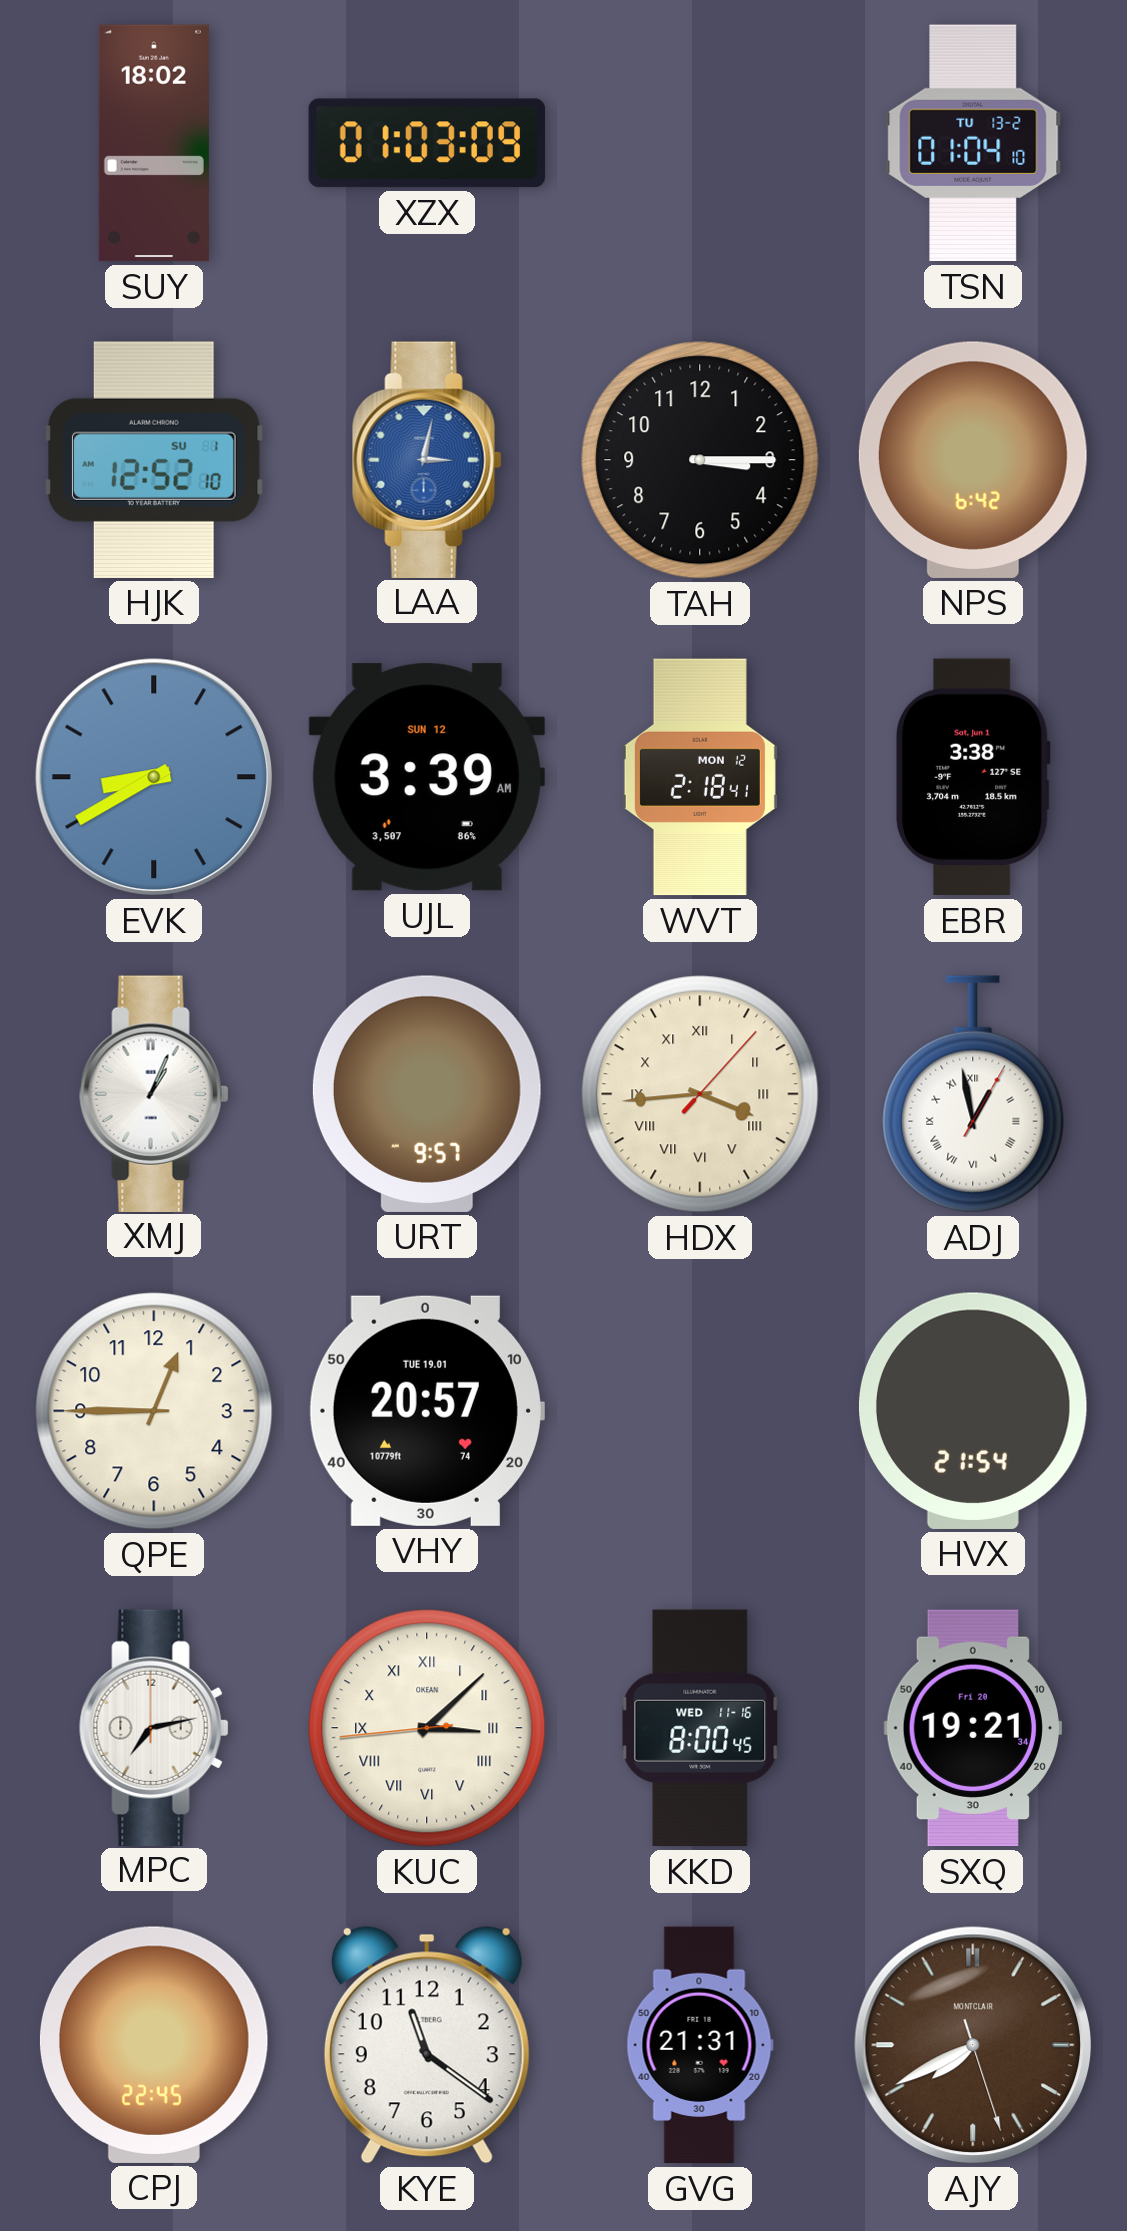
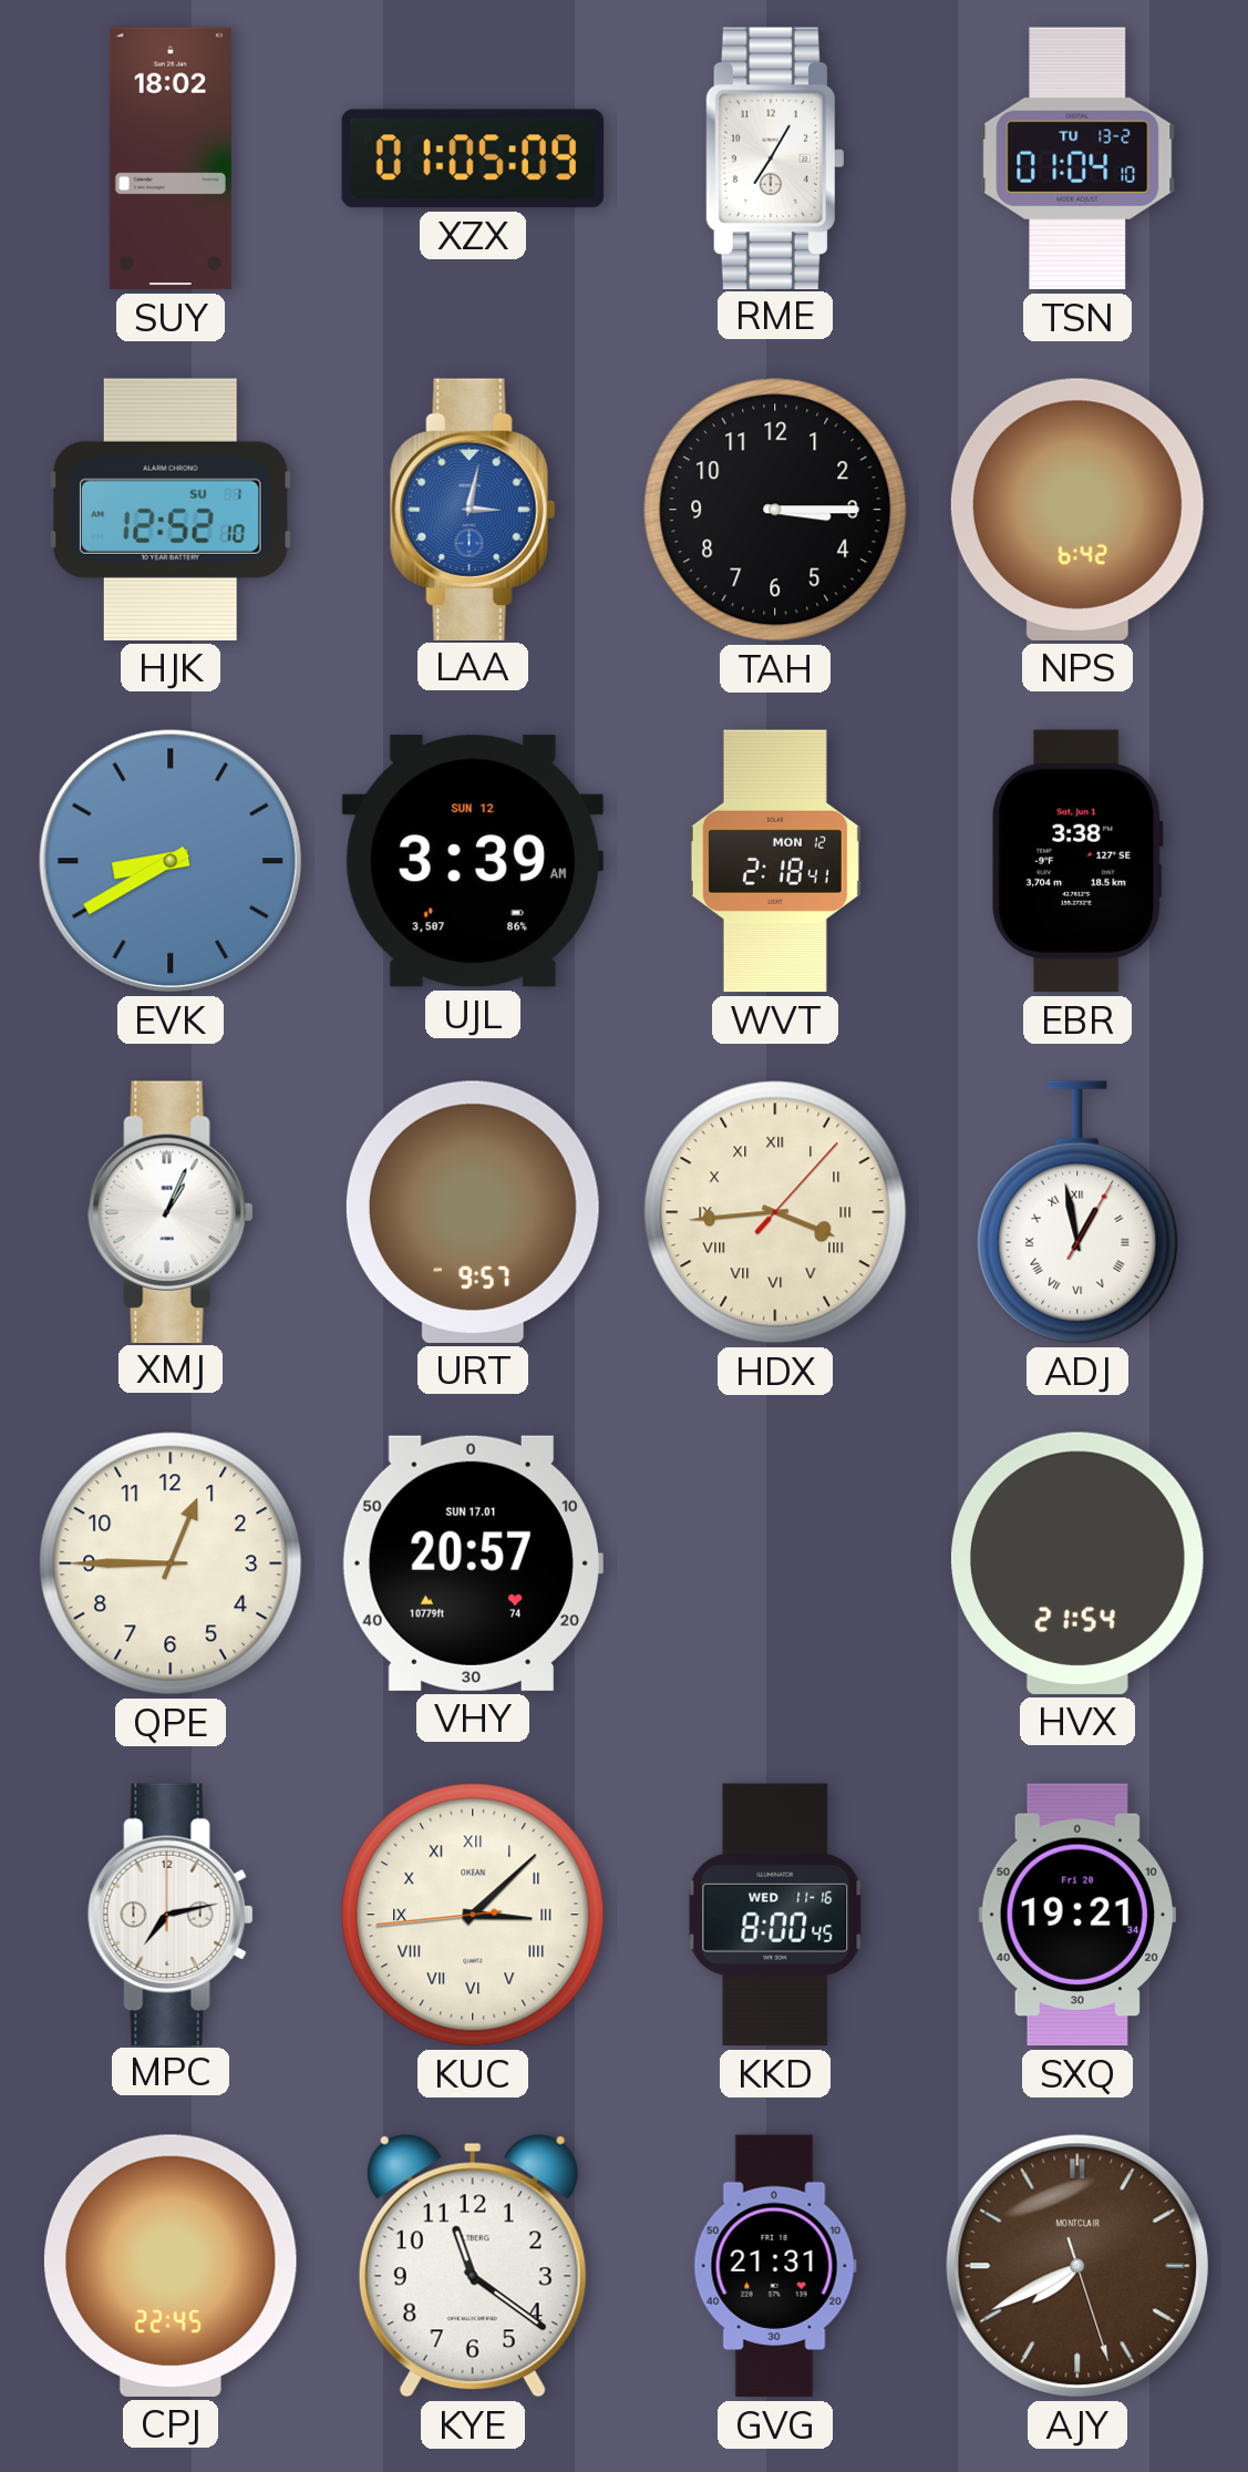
XZX: 01:03 -> 01:05
RME: none -> 7:05
VHY date: TUE 19.01 -> SUN 17.01
